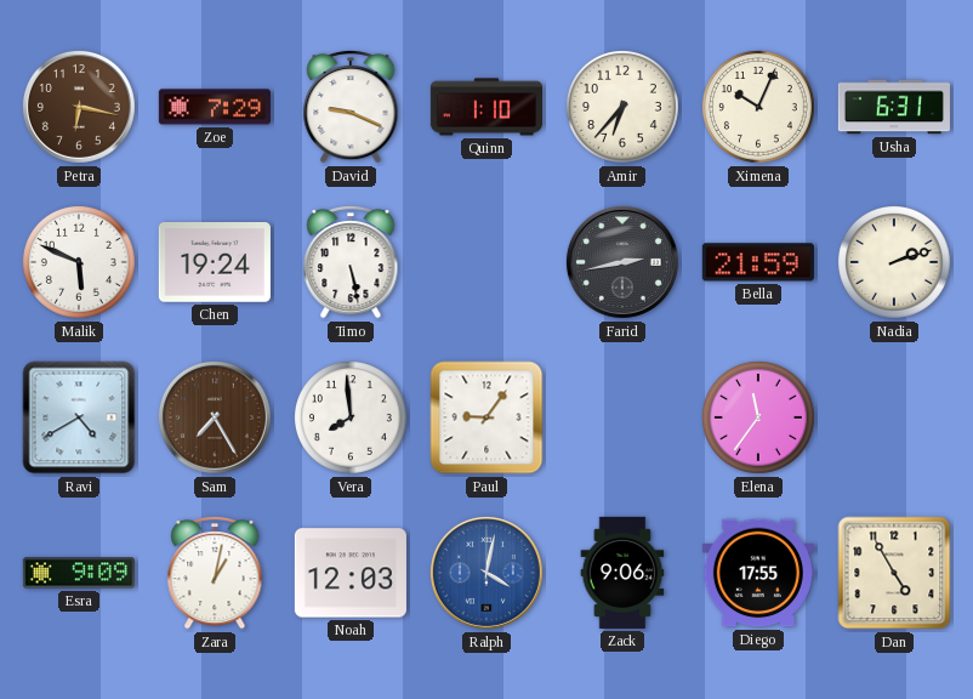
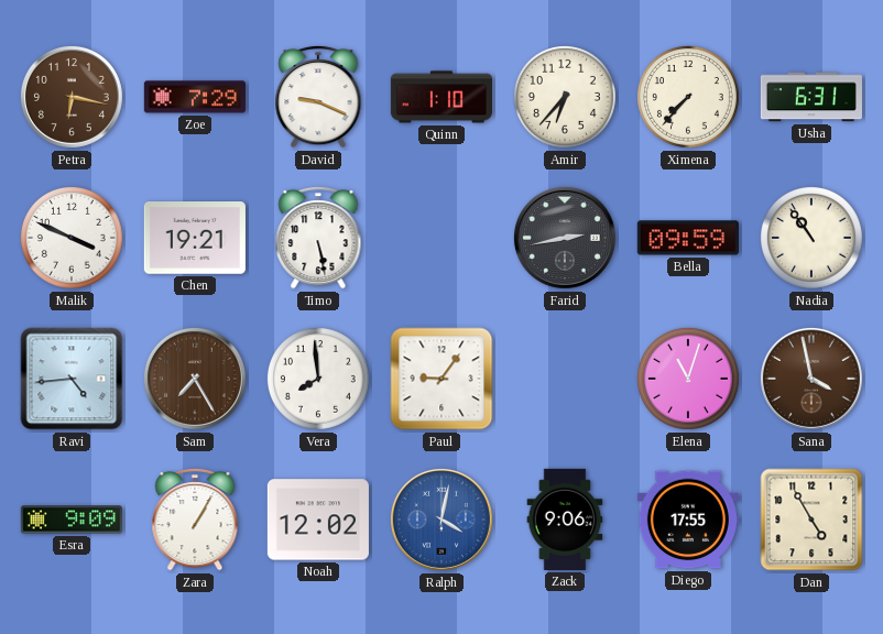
Ximena: 10:04 -> 7:37
Malik: 5:49 -> 3:49
Chen: 19:24 -> 19:21
Bella: 21:59 -> 09:59
Nadia: 2:12 -> 10:54
Ravi: 4:40 -> 4:44
Elena: 11:36 -> 11:03
Sana: none -> 3:58
Zara: 1:02 -> 1:05
Noah: 12:03 -> 12:02
